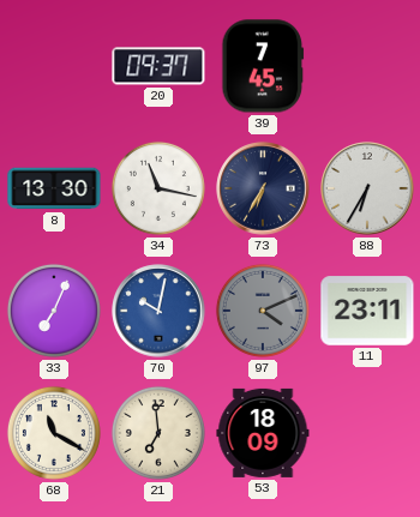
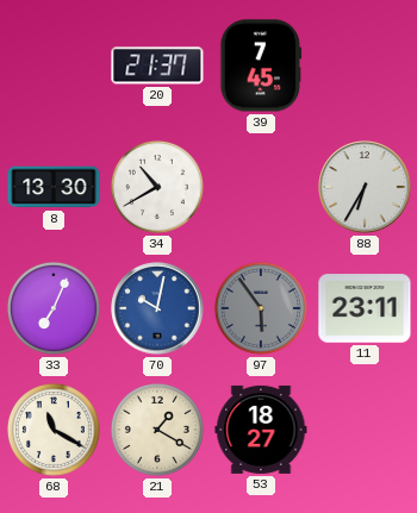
20: 09:37 -> 21:37
34: 11:17 -> 10:40
73: 6:35 -> none
97: 4:11 -> 5:54
21: 6:59 -> 1:20
53: 18:09 -> 18:27
